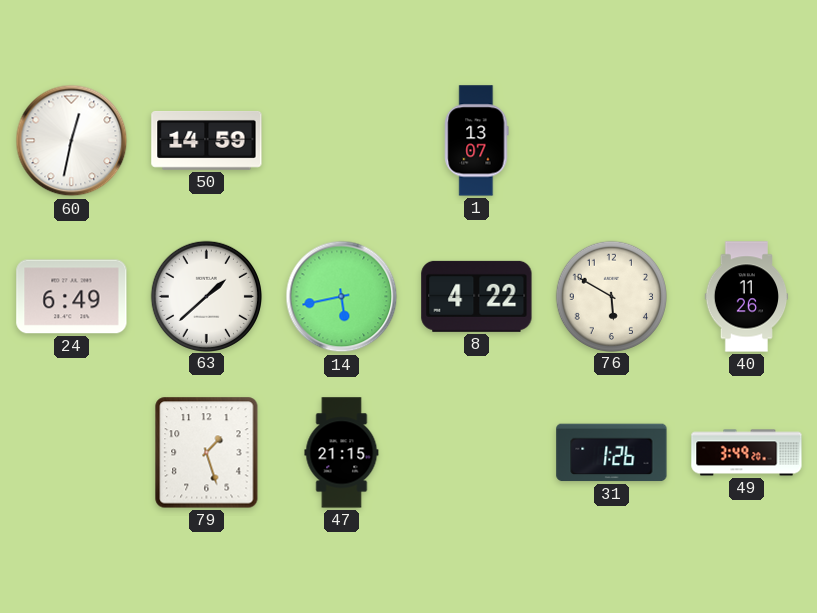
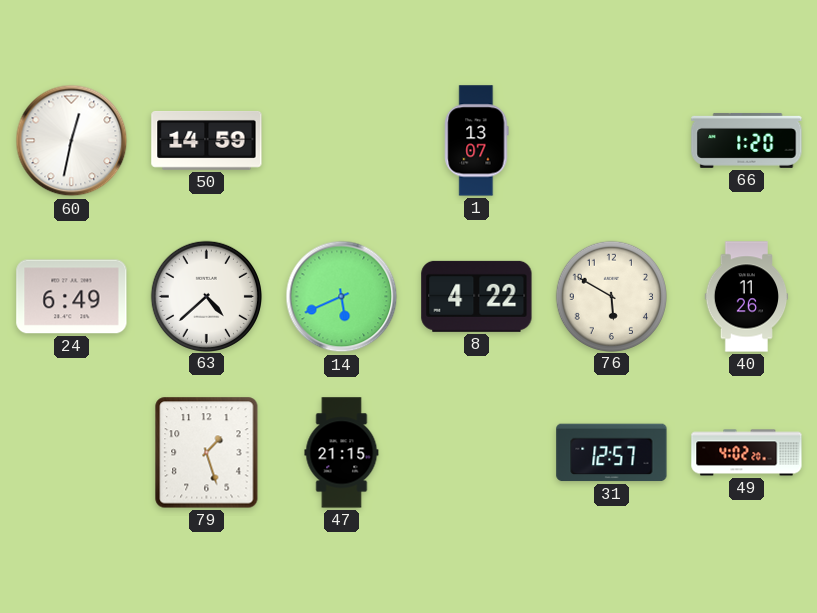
66: none -> 1:20
63: 1:38 -> 4:38
14: 5:43 -> 5:41
31: 1:26 -> 12:57
49: 3:49 -> 4:02
